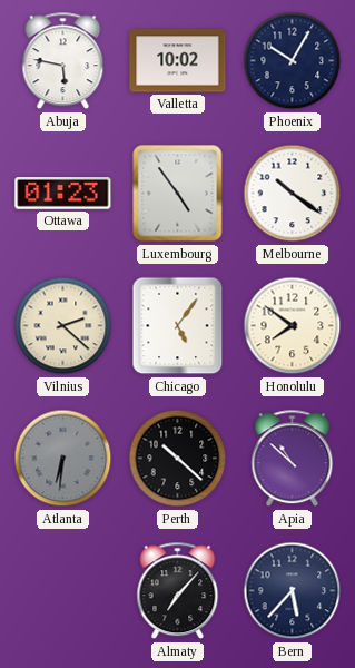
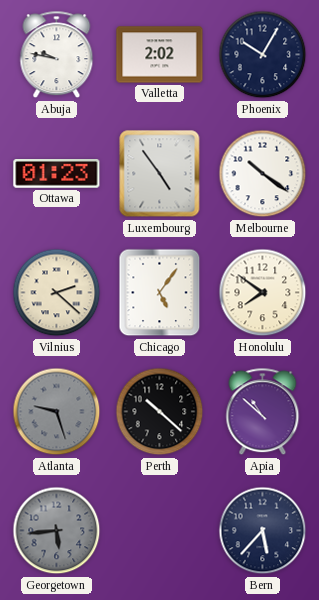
Abuja: 5:47 -> 9:47
Valletta: 10:02 -> 2:02
Atlanta: 6:31 -> 9:27
Georgetown: none -> 5:44
Almaty: 7:07 -> none
